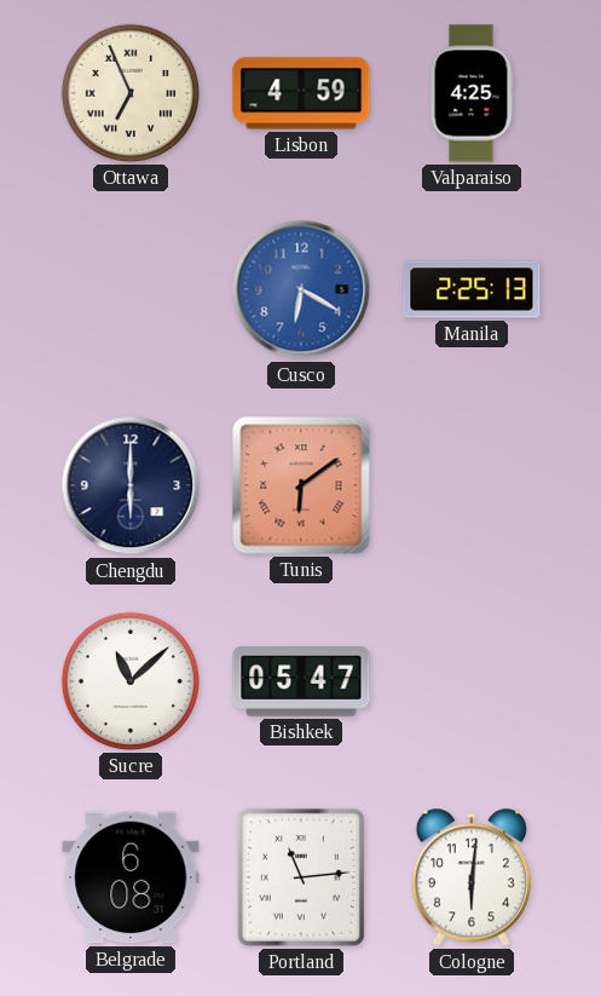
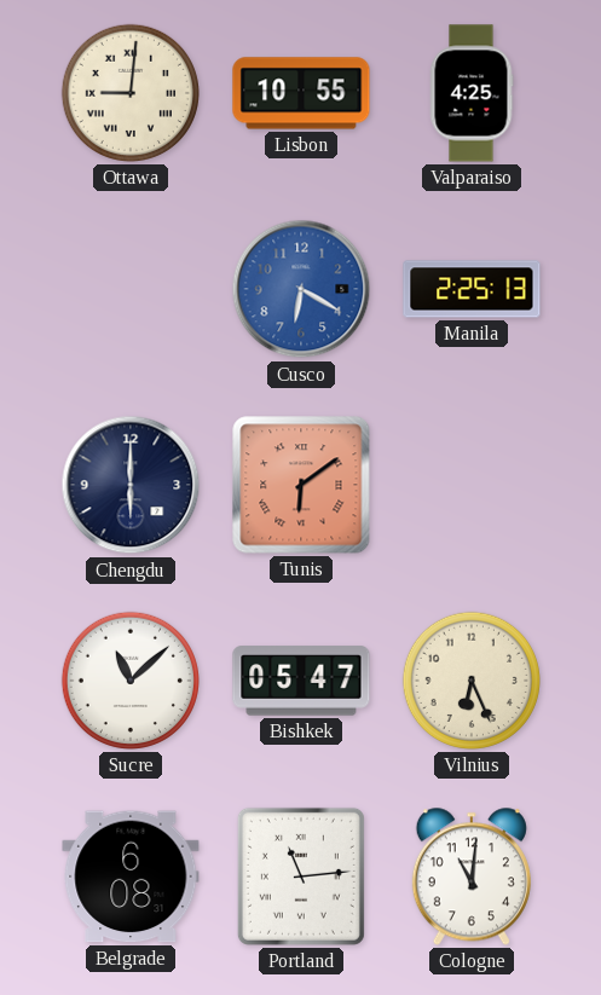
Ottawa: 6:56 -> 9:01
Lisbon: 4:59 -> 10:55
Vilnius: none -> 6:26
Cologne: 6:01 -> 11:01
